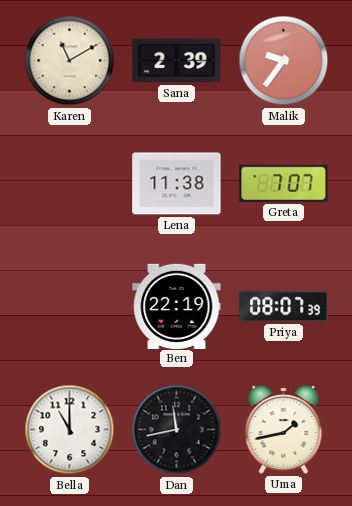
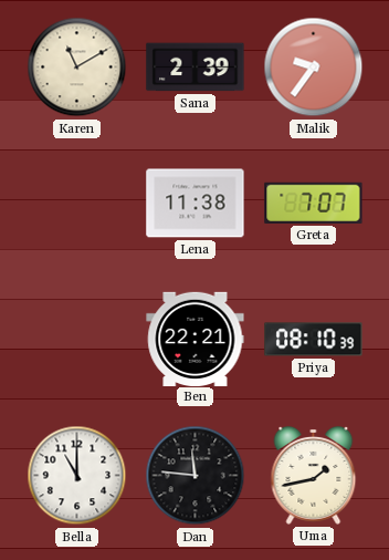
Ben: 22:19 -> 22:21
Priya: 08:07 -> 08:10
Dan: 11:43 -> 11:46
